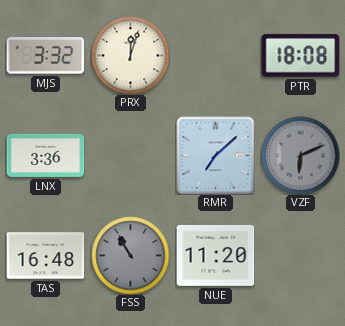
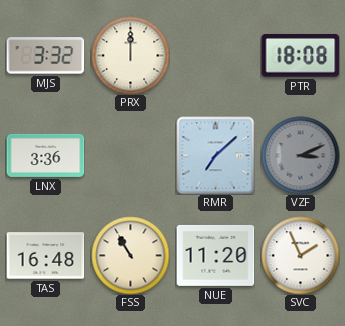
PRX: 12:03 -> 12:00
VZF: 6:11 -> 3:11
FSS dial: grey -> cream
SVC: none -> 1:56
